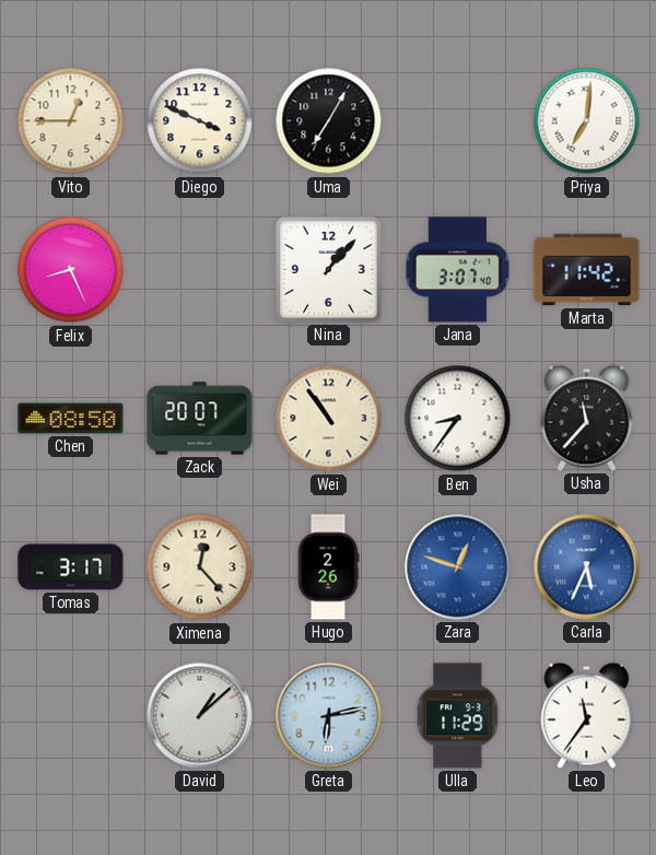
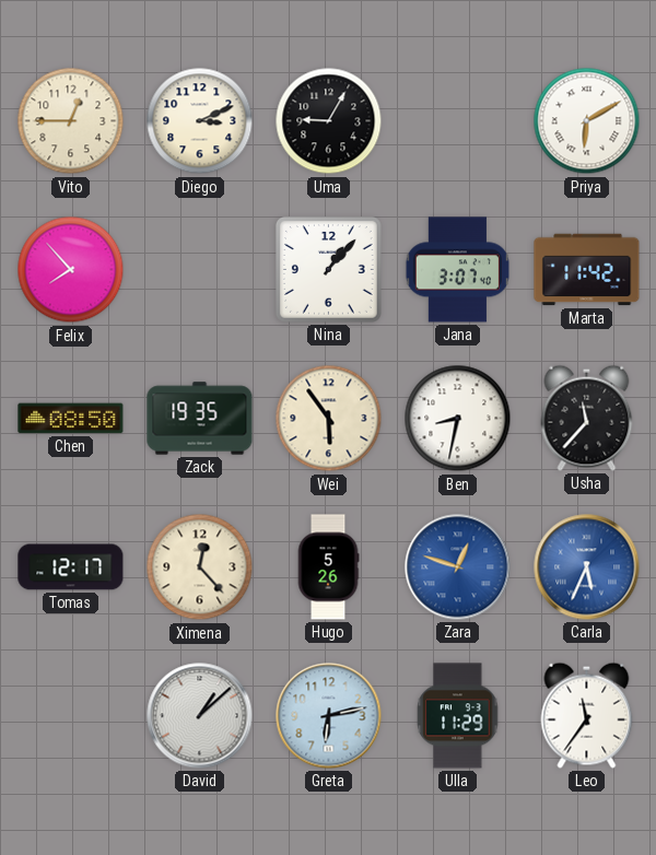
Diego: 3:49 -> 3:11
Uma: 7:05 -> 9:05
Priya: 7:01 -> 6:10
Felix: 8:26 -> 7:53
Zack: 20:07 -> 19:35
Wei: 10:54 -> 5:54
Ben: 8:36 -> 8:32
Tomas: 3:17 -> 12:17
Hugo: 2:26 -> 5:26
